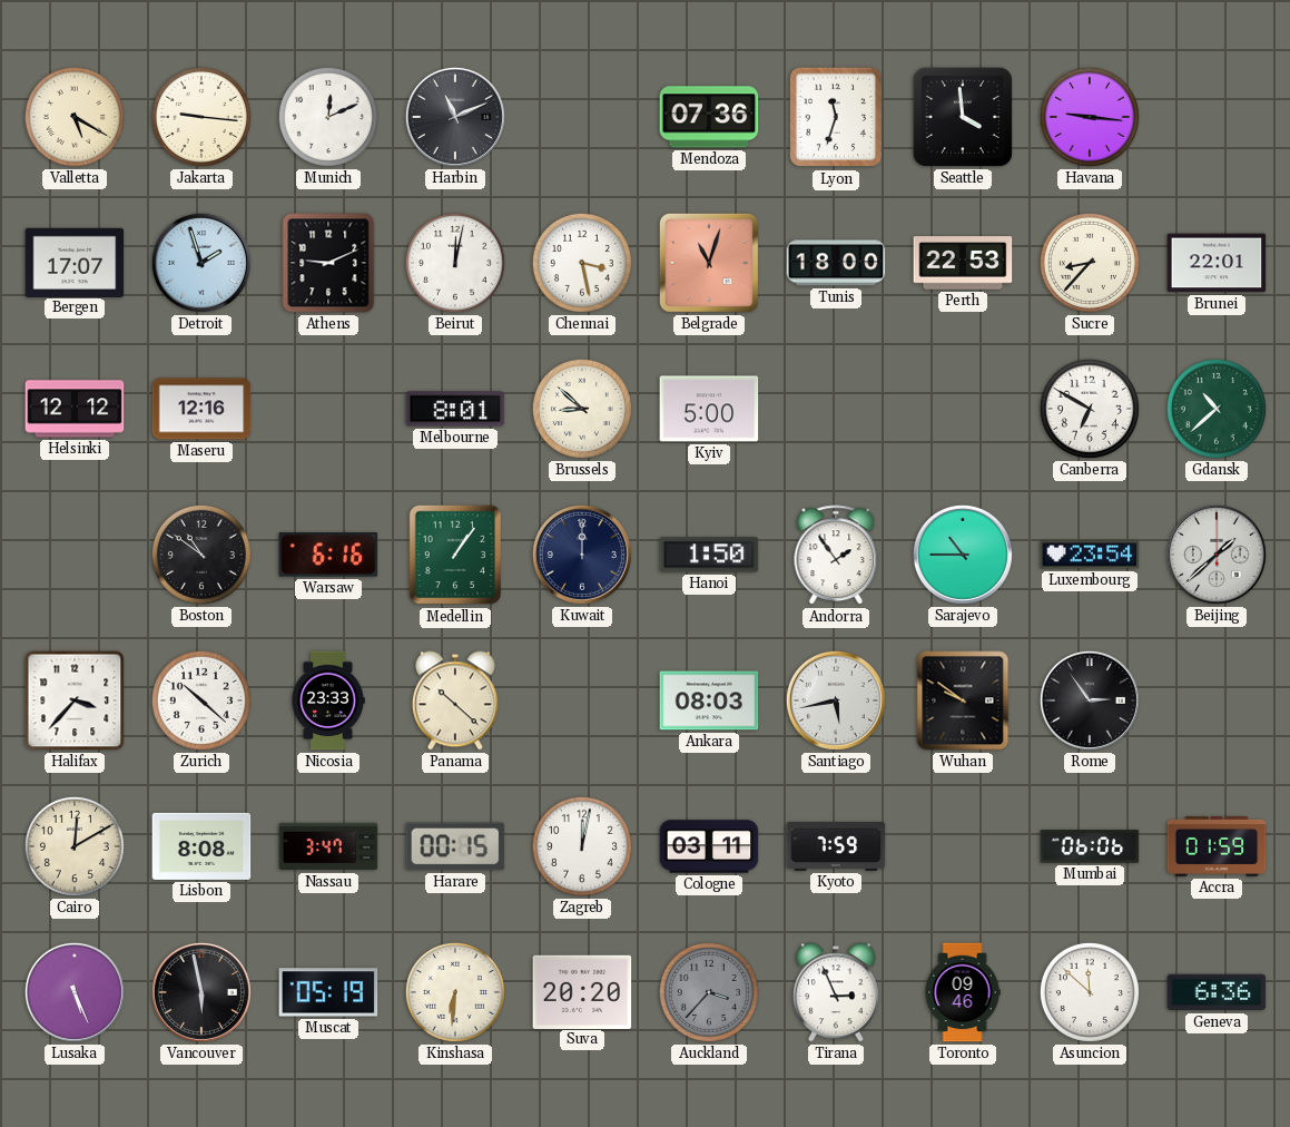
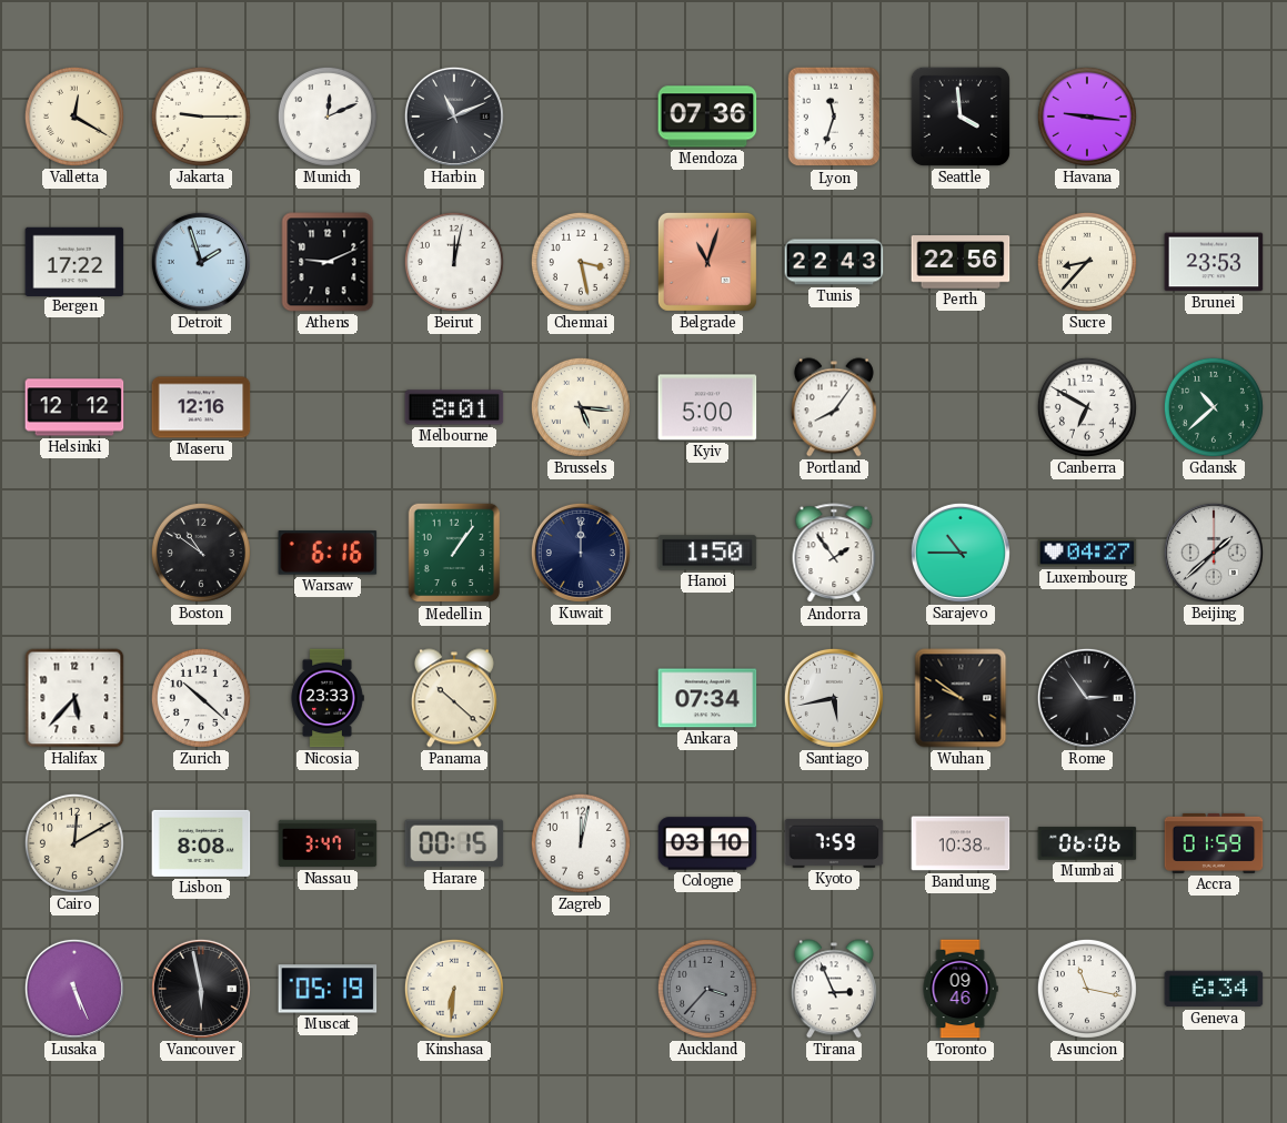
Valletta: 5:20 -> 12:20
Jakarta: 9:16 -> 9:15
Bergen: 17:07 -> 17:22
Tunis: 18:00 -> 22:43
Perth: 22:53 -> 22:56
Brunei: 22:01 -> 23:53
Brussels: 8:52 -> 5:16
Portland: none -> 8:06
Luxembourg: 23:54 -> 04:27
Halifax: 3:37 -> 5:37
Ankara: 08:03 -> 07:34
Cologne: 03:11 -> 03:10
Bandung: none -> 10:38
Suva: 20:20 -> none
Asuncion: 11:52 -> 11:17
Geneva: 6:36 -> 6:34
